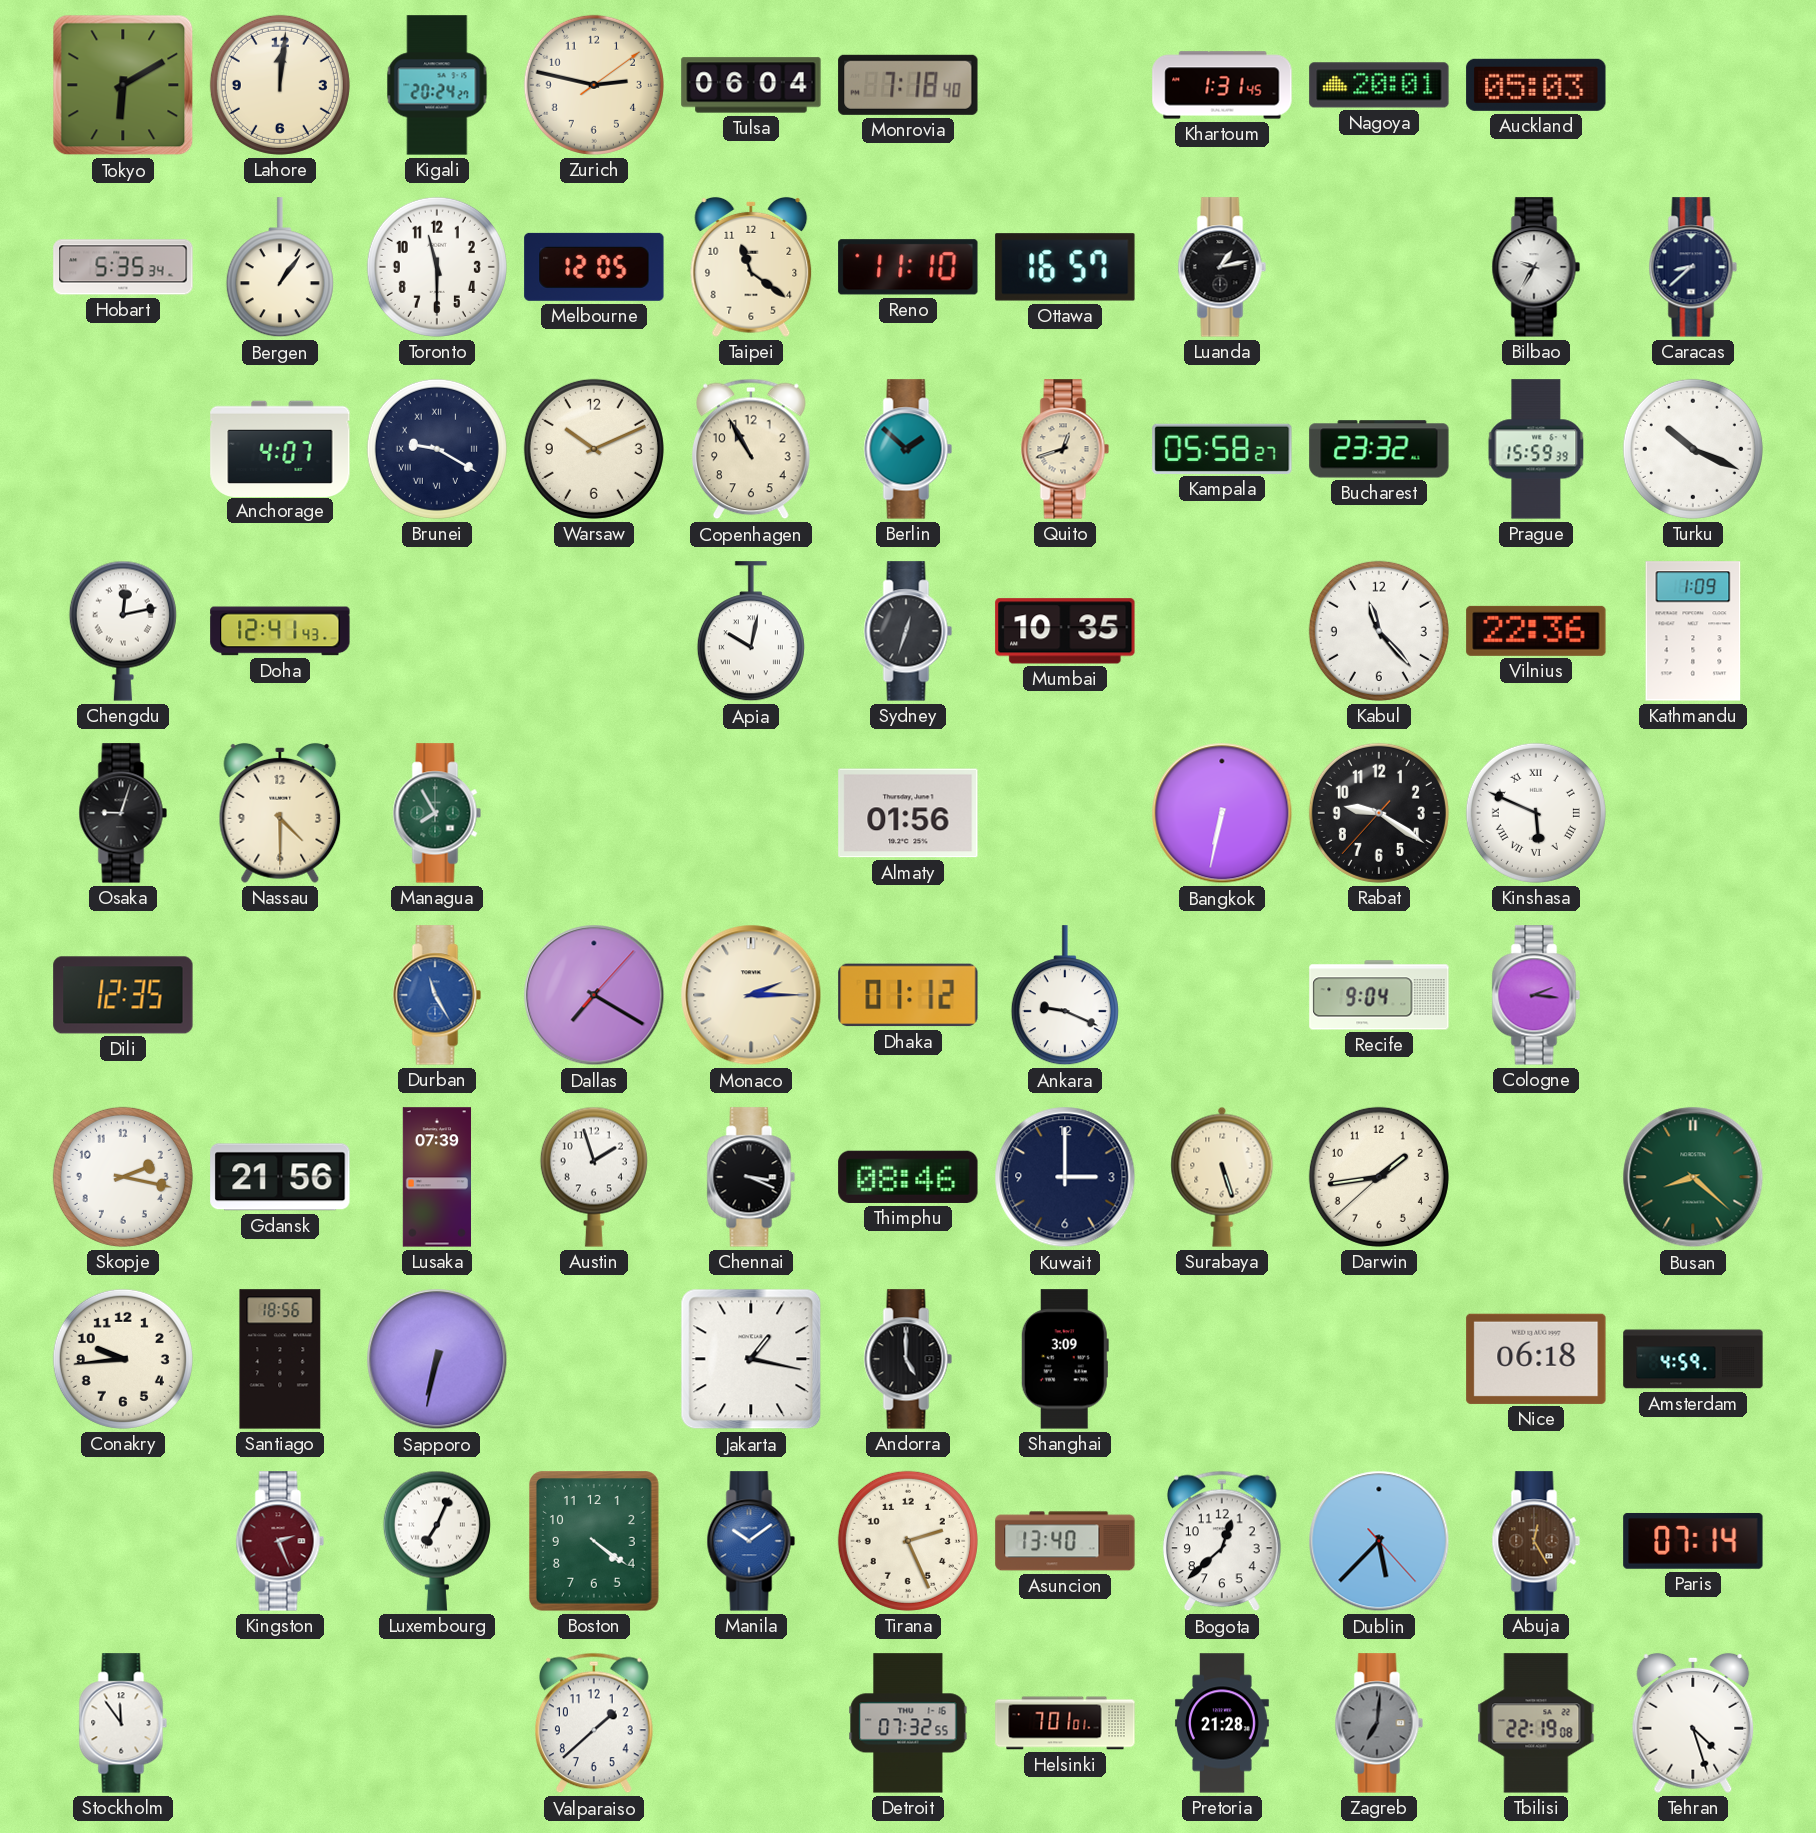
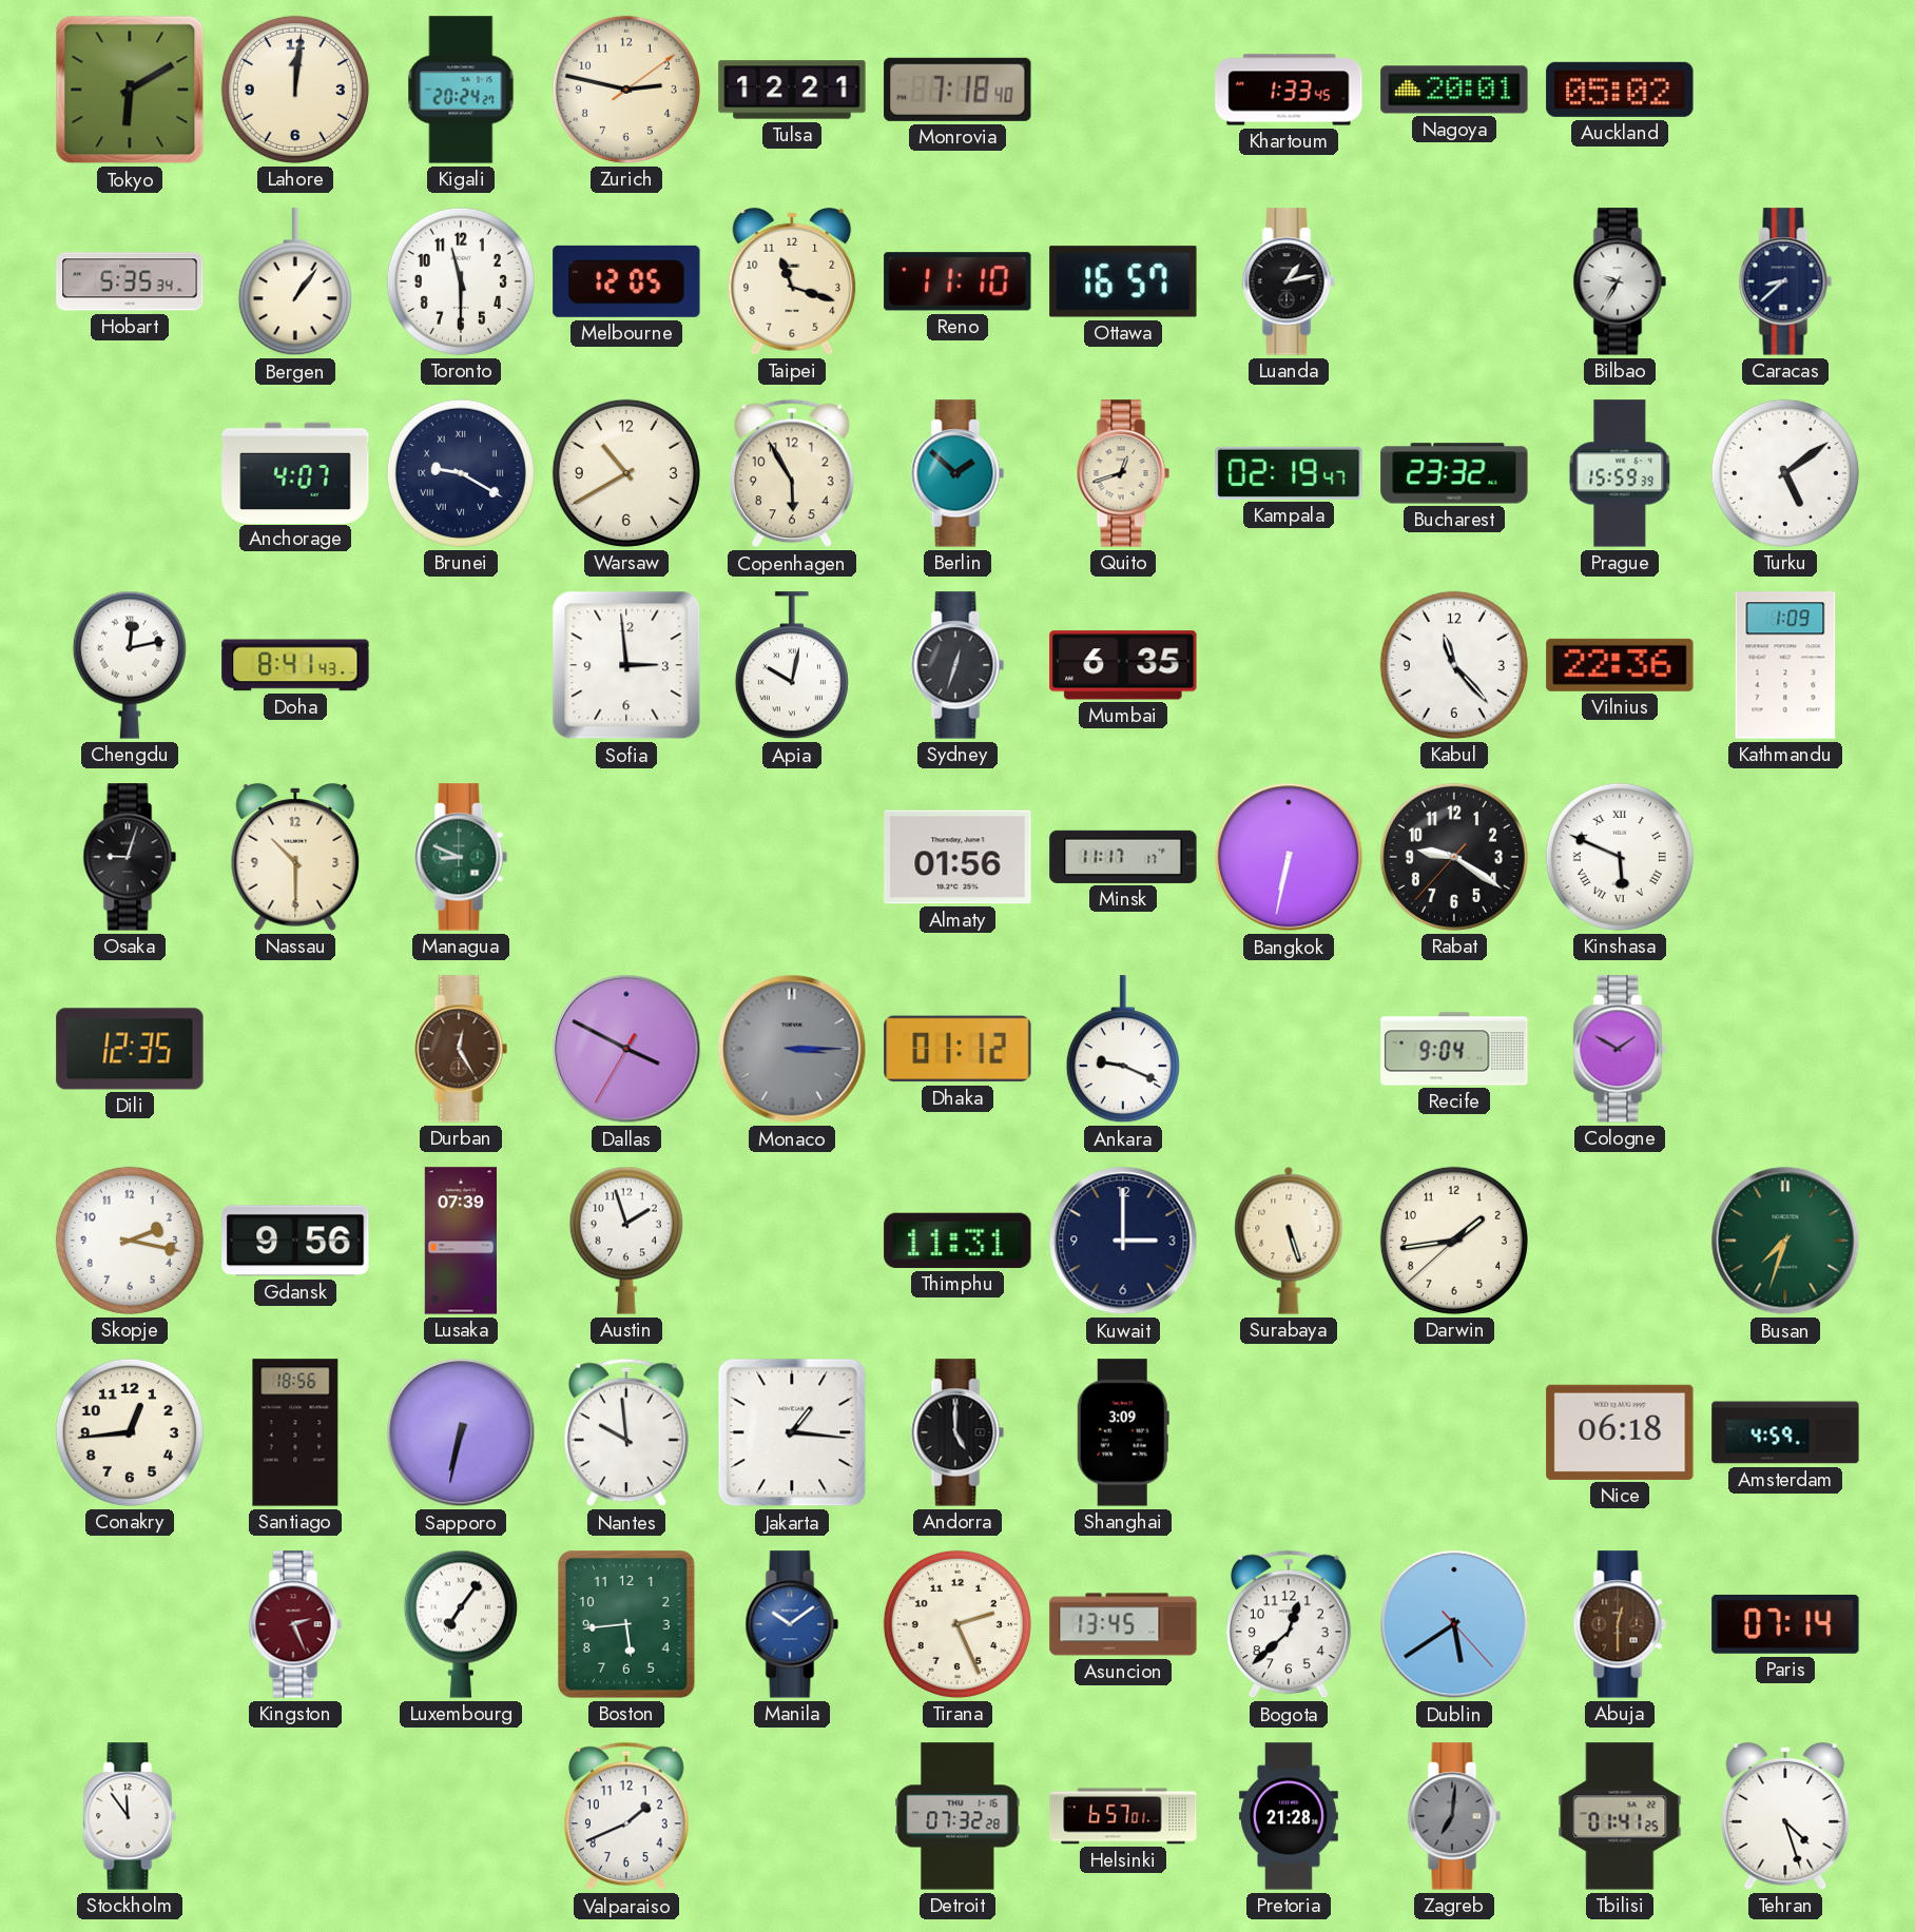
Tulsa: 06:04 -> 12:21
Khartoum: 1:31 -> 1:33
Auckland: 05:03 -> 05:02
Taipei: 11:21 -> 11:18
Warsaw: 10:11 -> 10:40
Copenhagen: 10:55 -> 5:55
Kampala: 05:58 -> 02:19
Turku: 10:19 -> 5:09
Doha: 12:41 -> 8:41
Sofia: none -> 2:59
Mumbai: 10:35 -> 6:35
Nassau: 4:30 -> 10:30
Managua: 7:55 -> 8:49
Minsk: none -> 11:17
Durban: 11:25 -> 12:25
Durban dial: blue -> brown
Dallas: 7:20 -> 3:49
Monaco: 2:15 -> 3:15
Monaco dial: cream -> grey
Cologne: 2:16 -> 1:50
Gdansk: 21:56 -> 9:56
Chennai: 3:19 -> none
Thimphu: 08:46 -> 11:31
Busan: 8:22 -> 7:33
Conakry: 9:44 -> 12:44
Nantes: none -> 9:59
Jakarta: 1:17 -> 1:16
Luxembourg: 7:04 -> 7:06
Boston: 4:21 -> 5:44
Asuncion: 13:40 -> 13:45
Dublin: 5:37 -> 5:39
Abuja: 12:25 -> 12:30
Valparaiso: 1:38 -> 1:41
Detroit: 07:32:55 -> 07:32:28
Helsinki: 7:01 -> 6:57
Tbilisi: 22:19 -> 01:41
